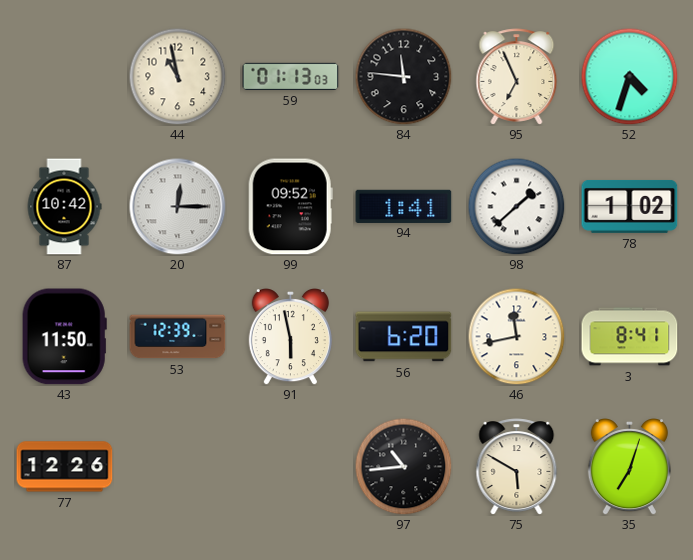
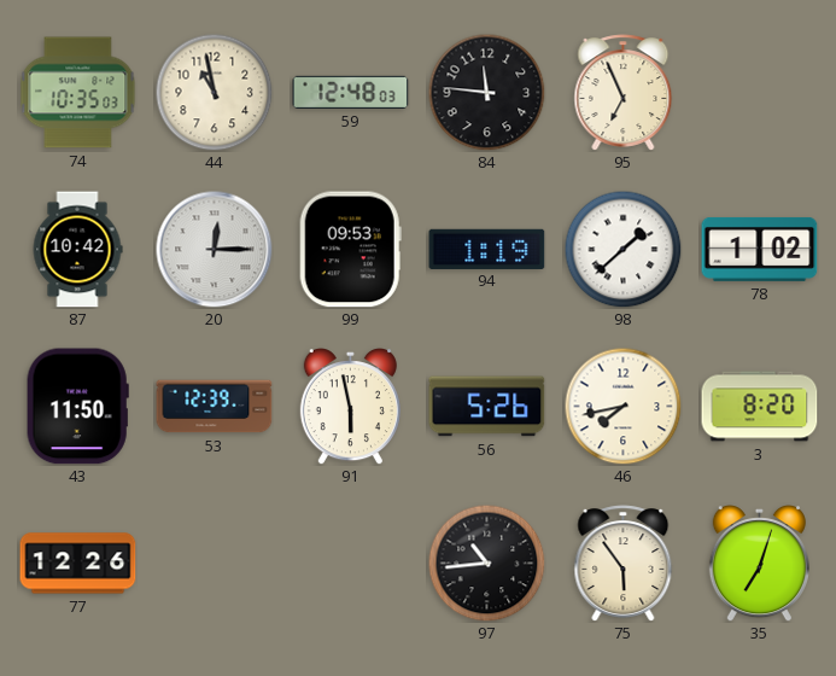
74: none -> 10:35
59: 01:13 -> 12:48
52: 4:33 -> none
99: 09:52 -> 09:53
94: 1:41 -> 1:19
56: 6:20 -> 5:26
46: 11:43 -> 7:43
3: 8:41 -> 8:20
75: 5:50 -> 5:54
